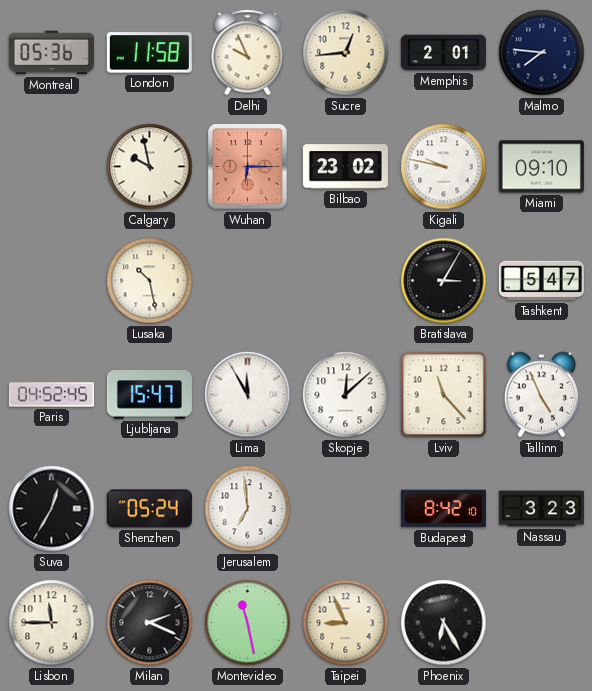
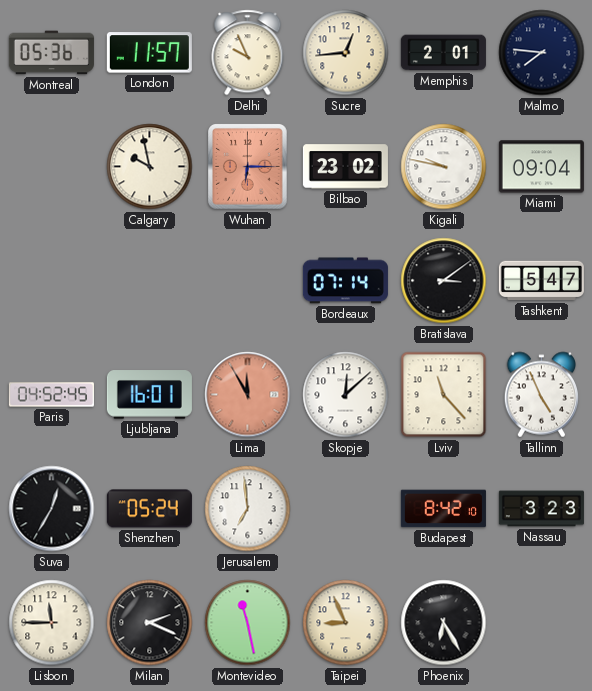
London: 11:58 -> 11:57
Miami: 09:10 -> 09:04
Lusaka: 10:28 -> none
Bordeaux: none -> 07:14
Bratislava: 3:05 -> 3:09
Ljubljana: 15:47 -> 16:01
Lima dial: white -> salmon
